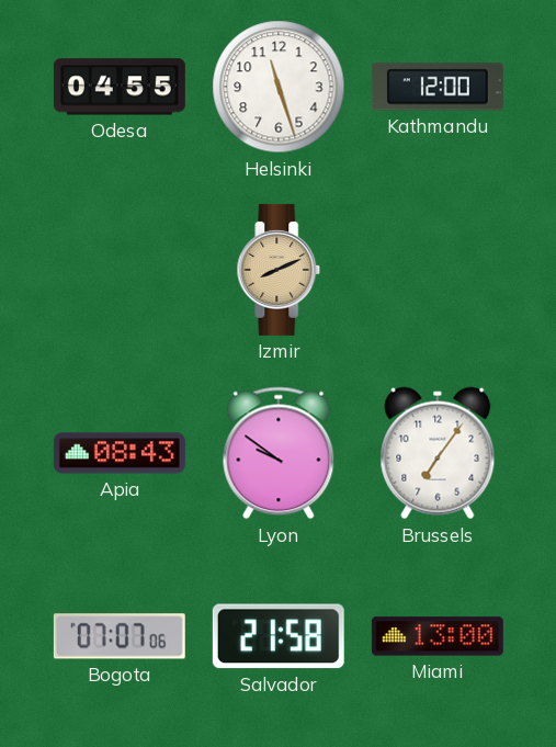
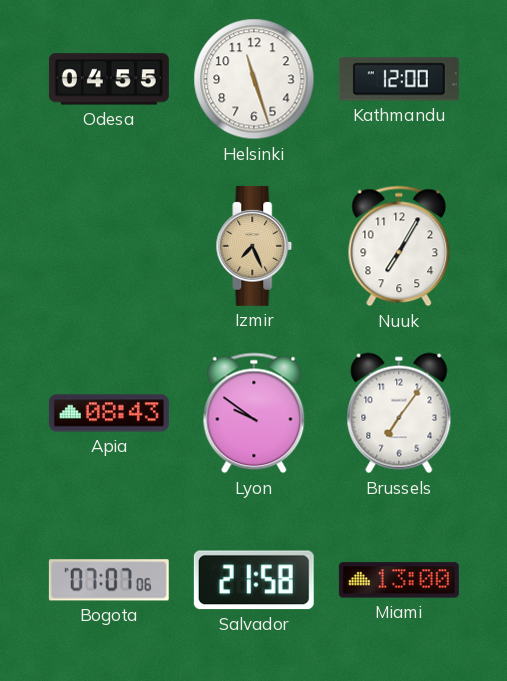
Izmir: 8:11 -> 7:26
Nuuk: none -> 7:05
